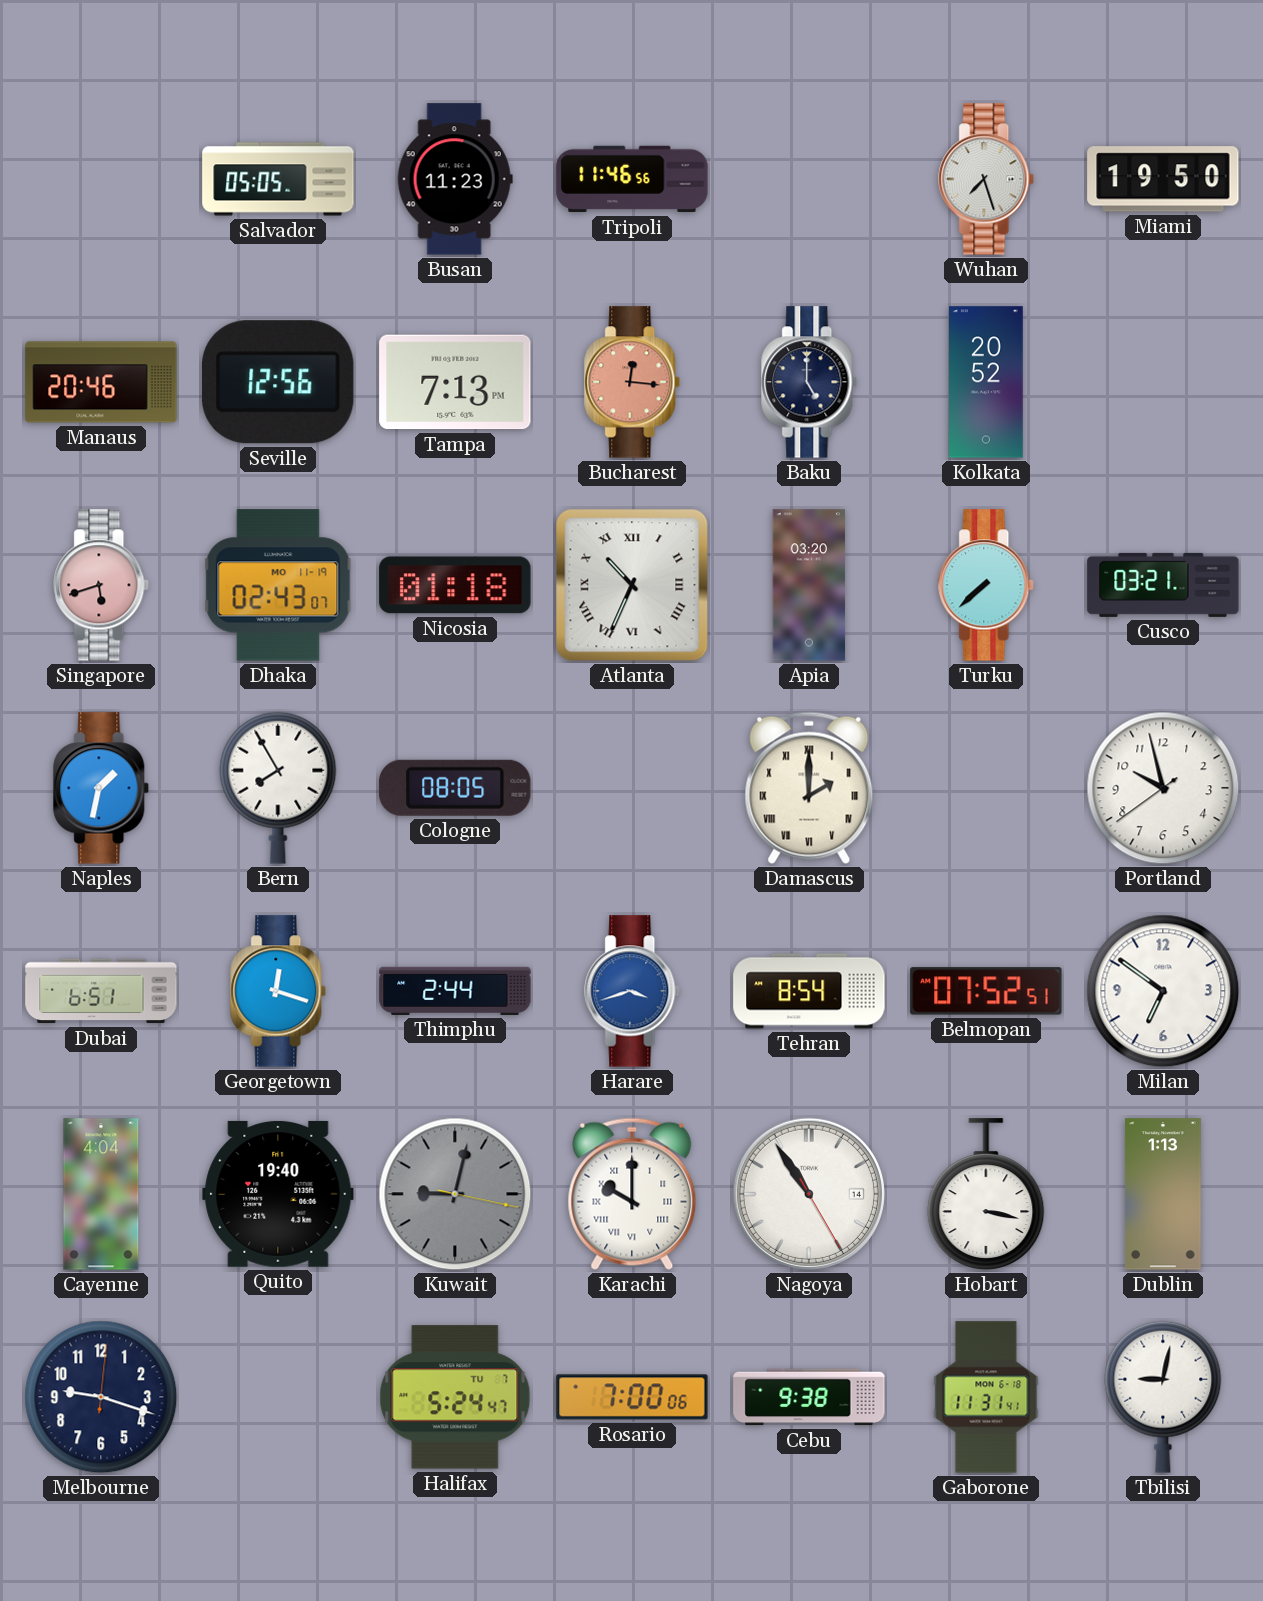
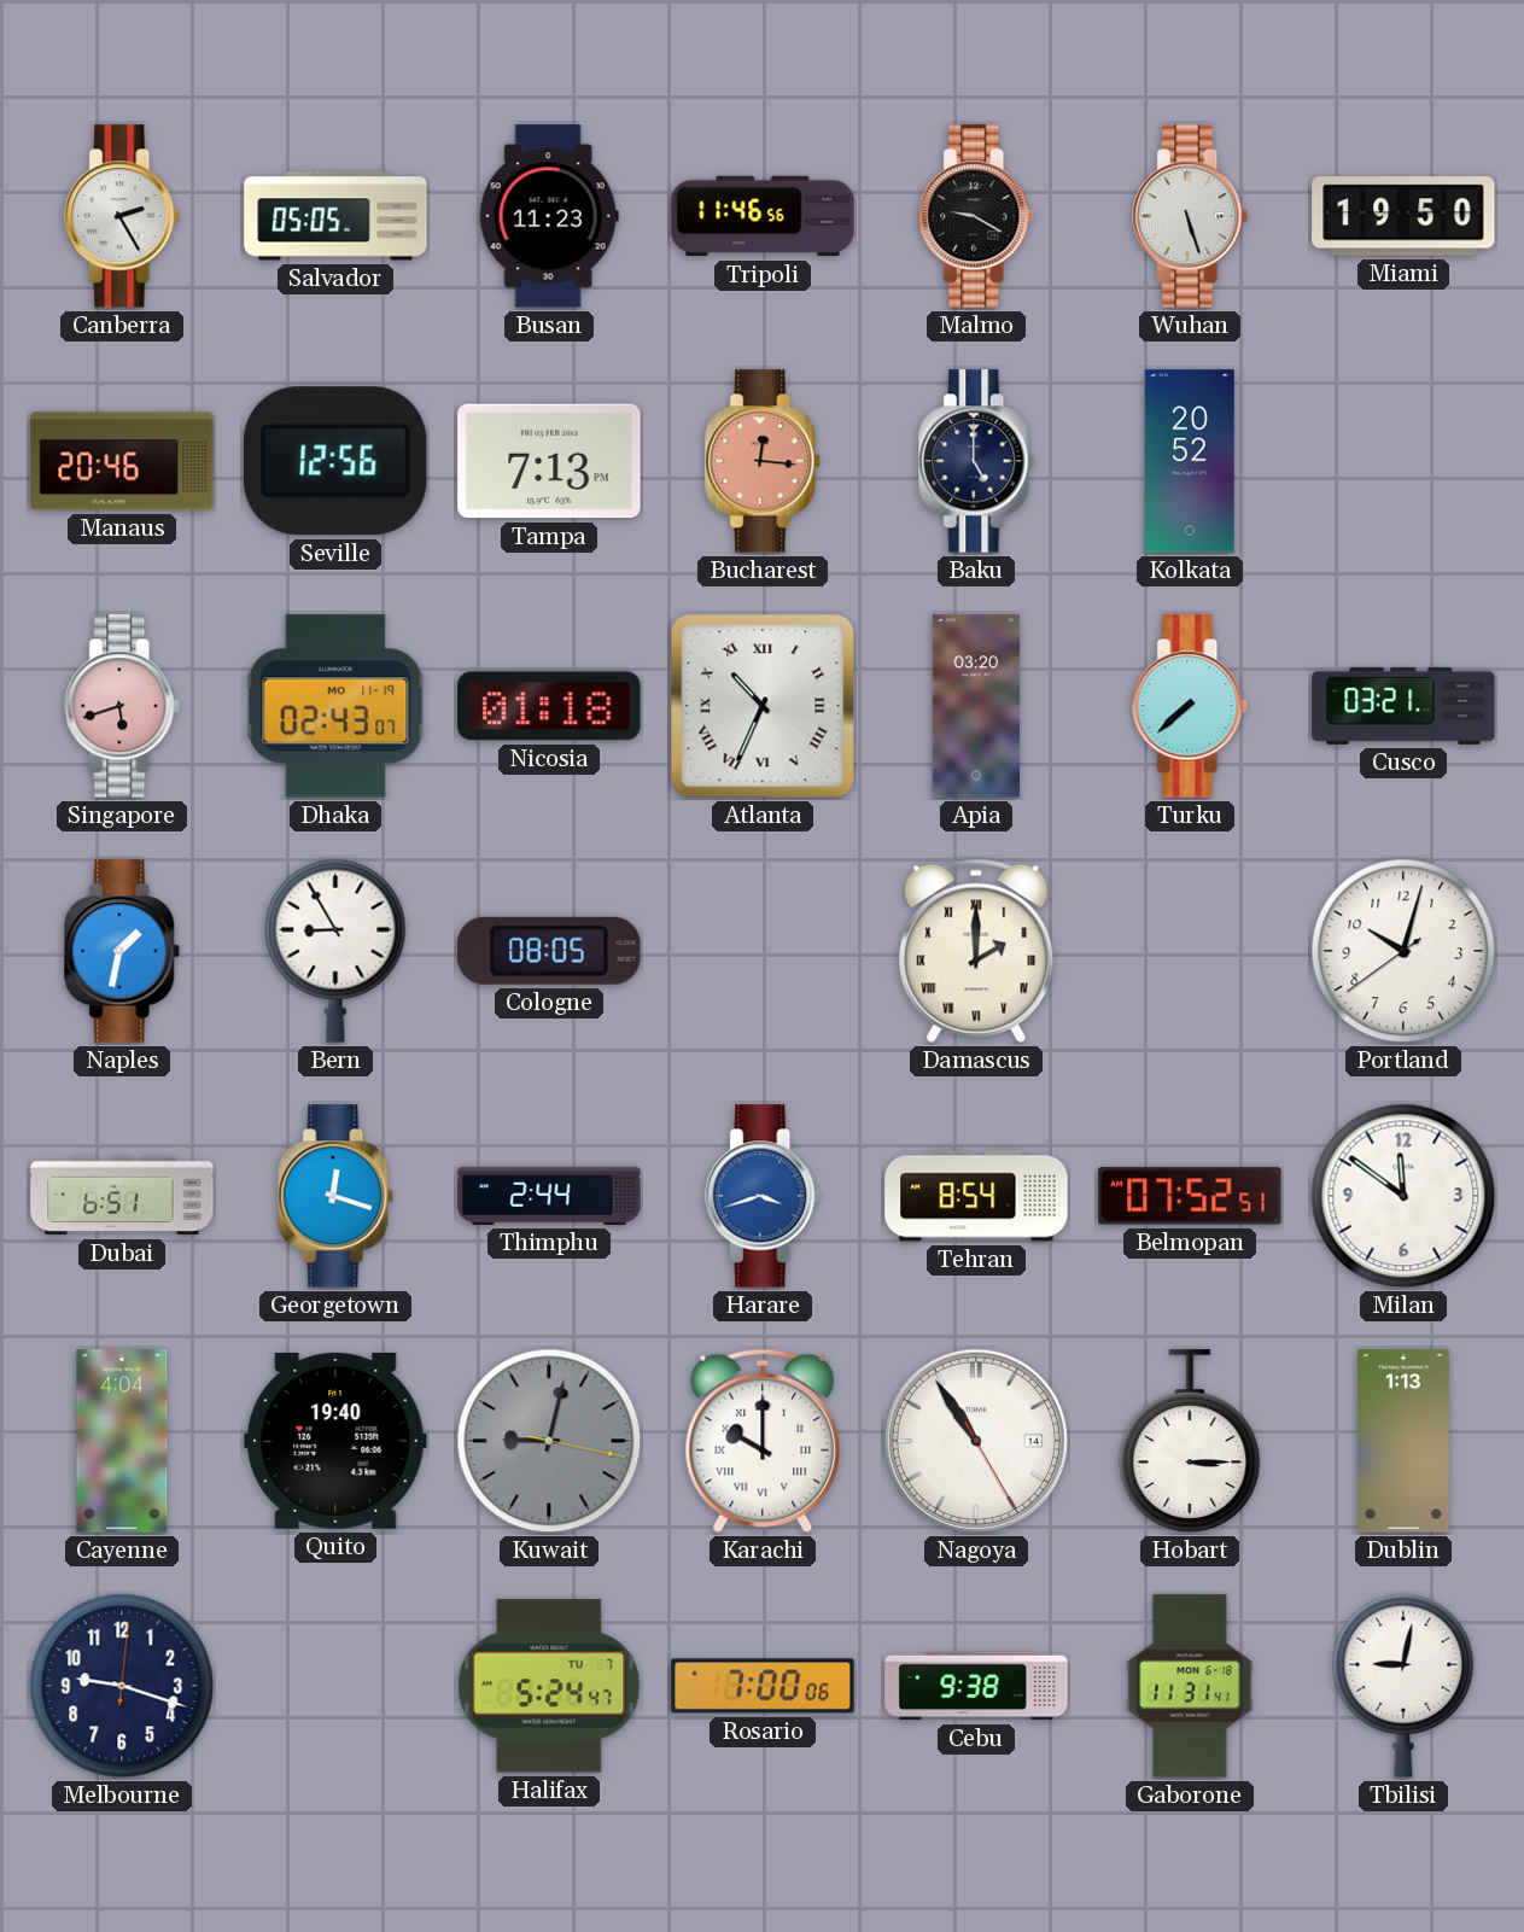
Canberra: none -> 2:25
Malmo: none -> 9:20
Wuhan: 7:27 -> 5:27
Bern: 7:55 -> 8:55
Portland: 9:57 -> 10:02
Milan: 6:51 -> 11:51
Hobart: 3:17 -> 3:15
